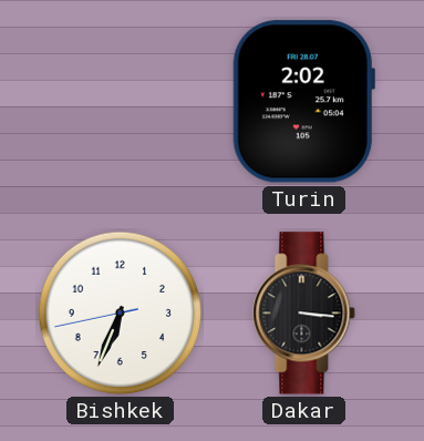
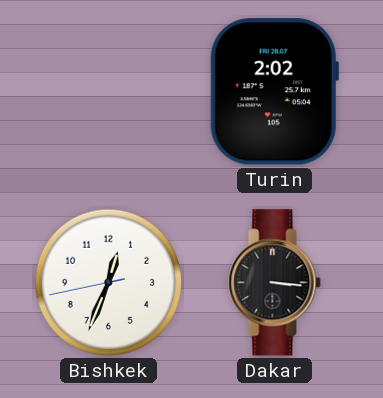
Bishkek: 6:33 -> 12:33
